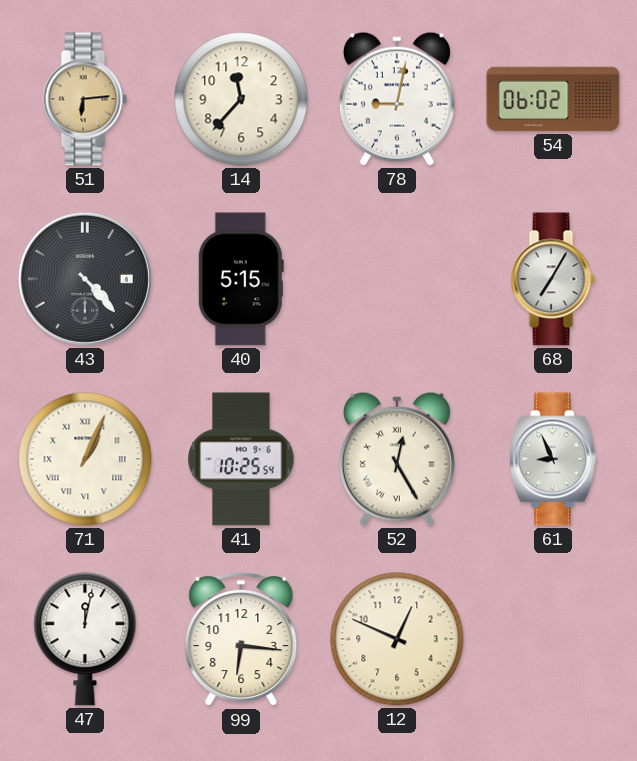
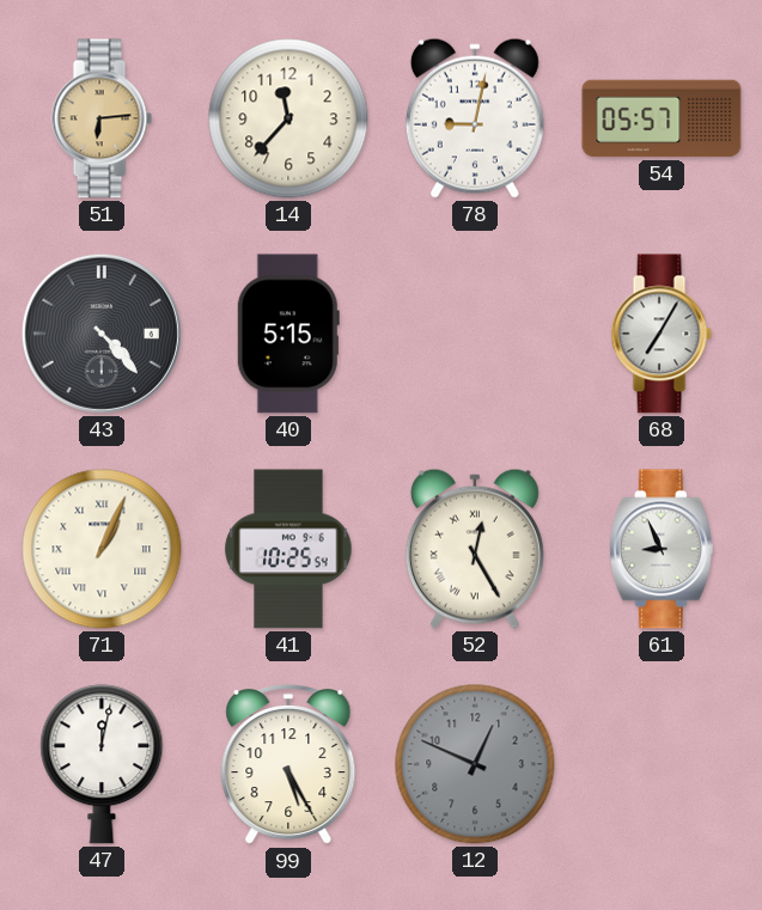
54: 06:02 -> 05:57
99: 6:16 -> 5:25
12 dial: cream -> grey
